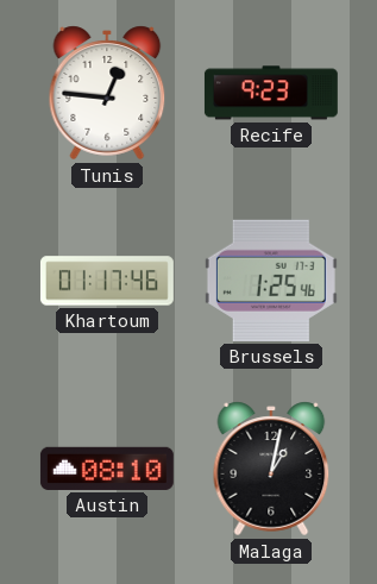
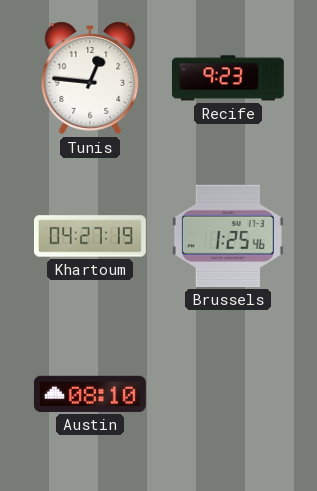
Khartoum: 01:17 -> 04:27
Malaga: 1:02 -> none
